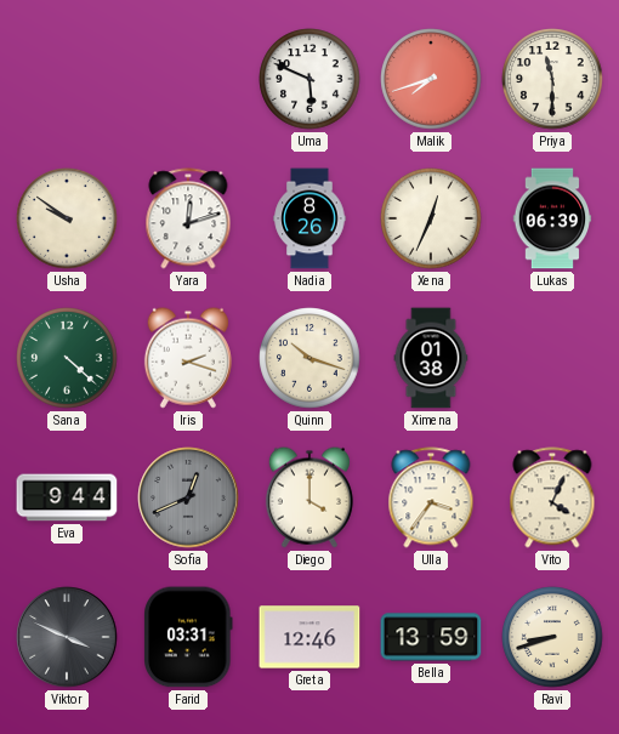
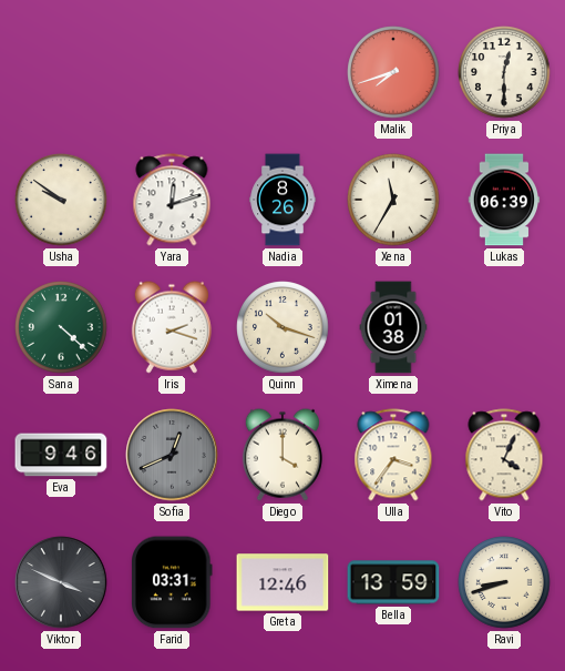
Uma: 5:49 -> none
Priya: 11:30 -> 12:30
Xena: 12:34 -> 11:35
Eva: 9:44 -> 9:46
